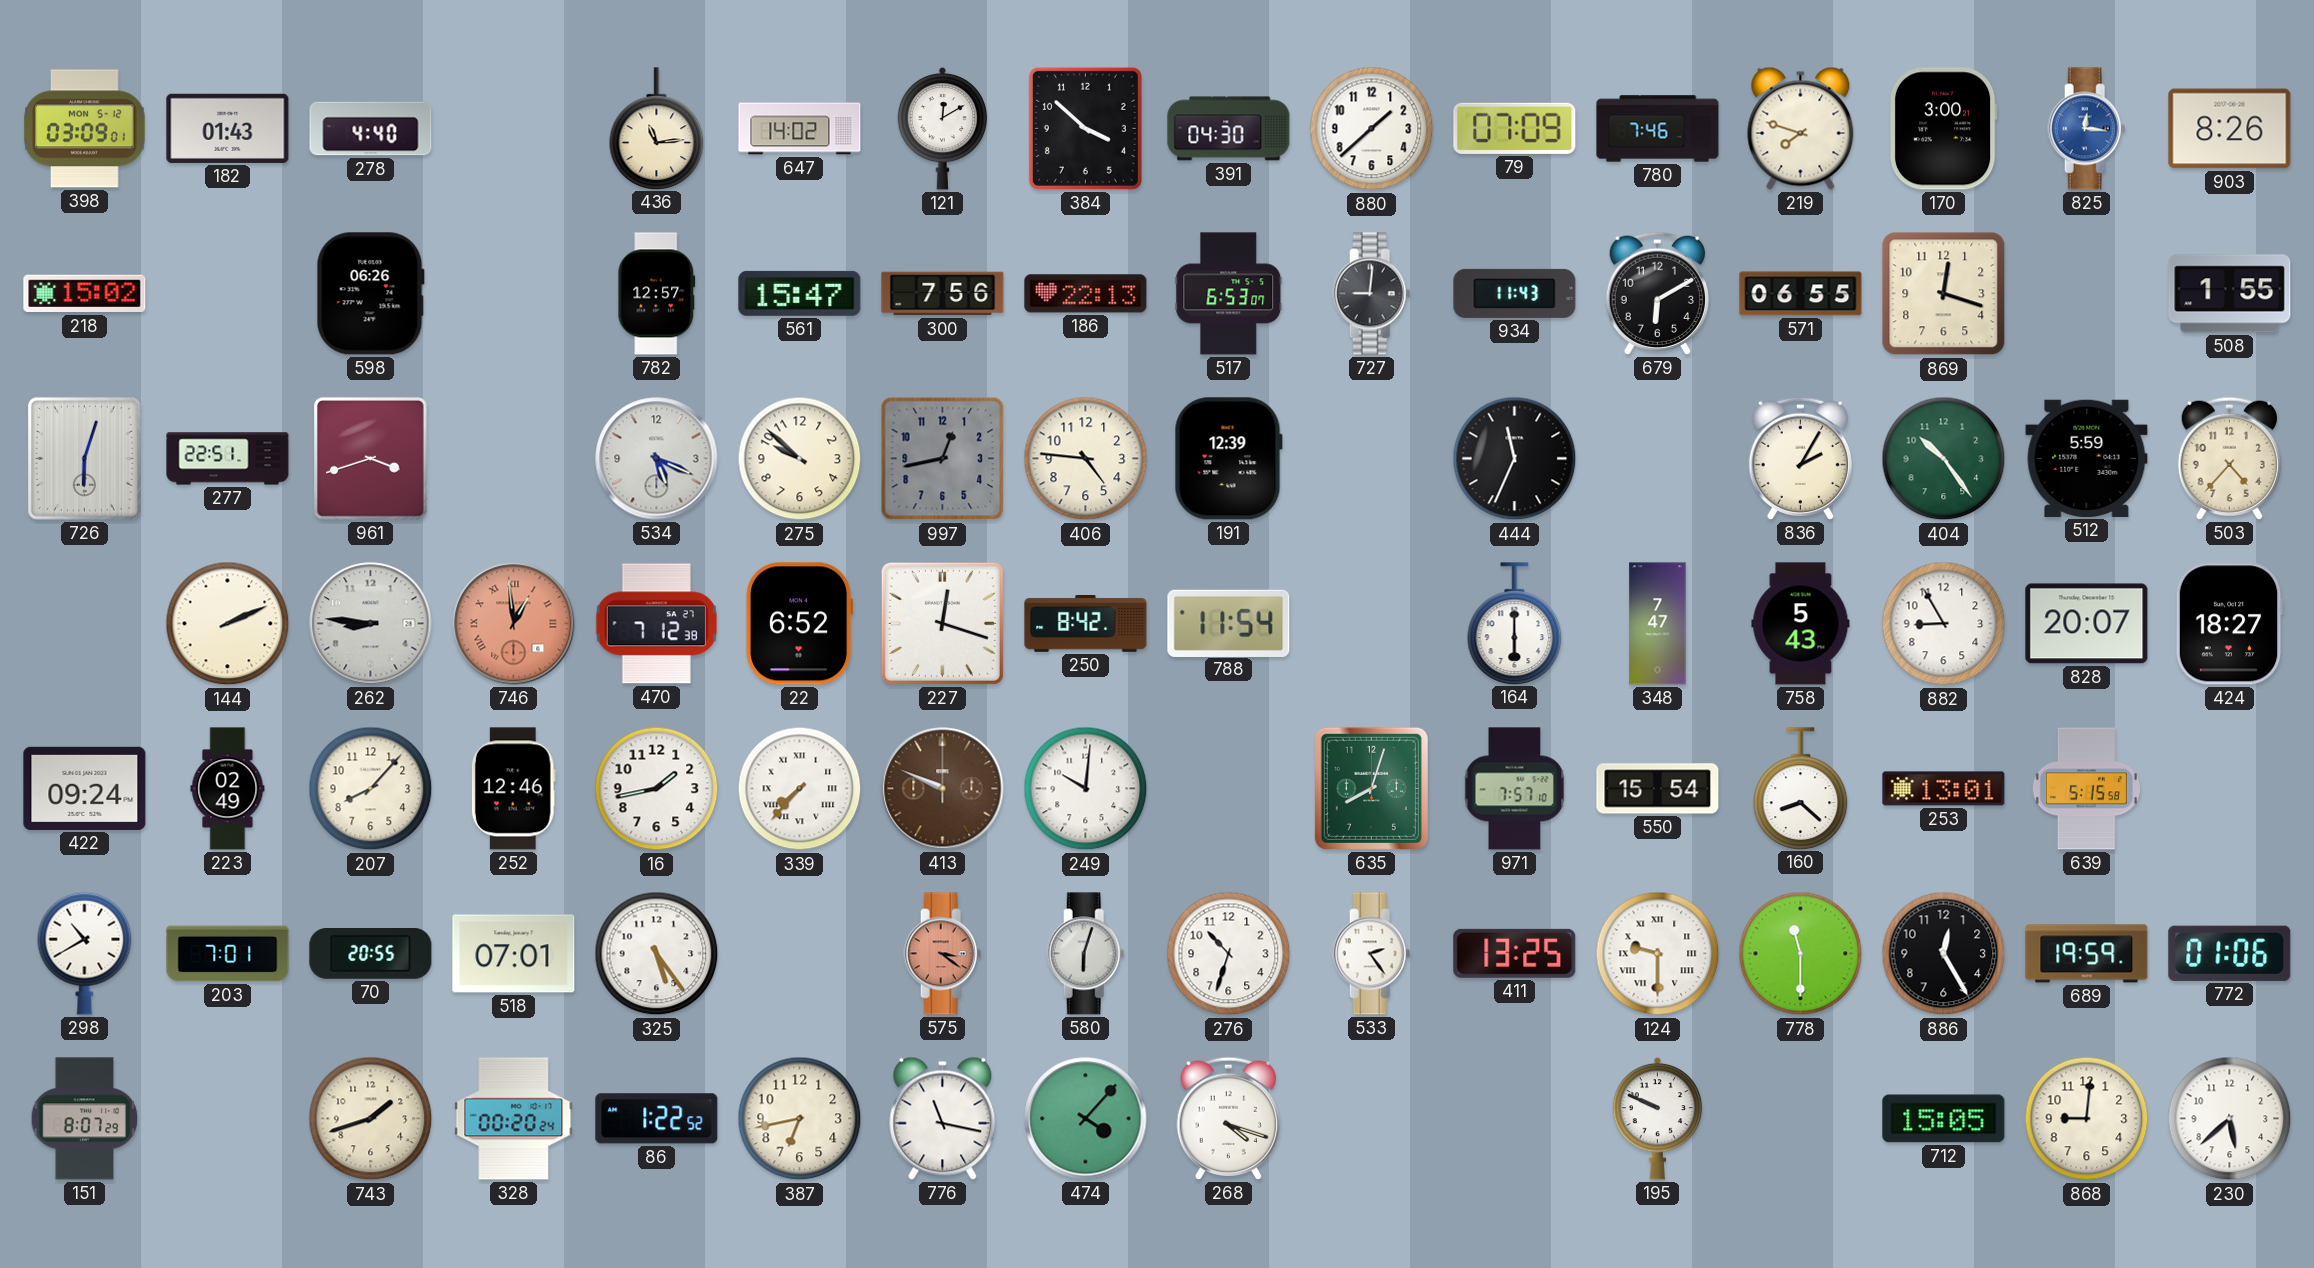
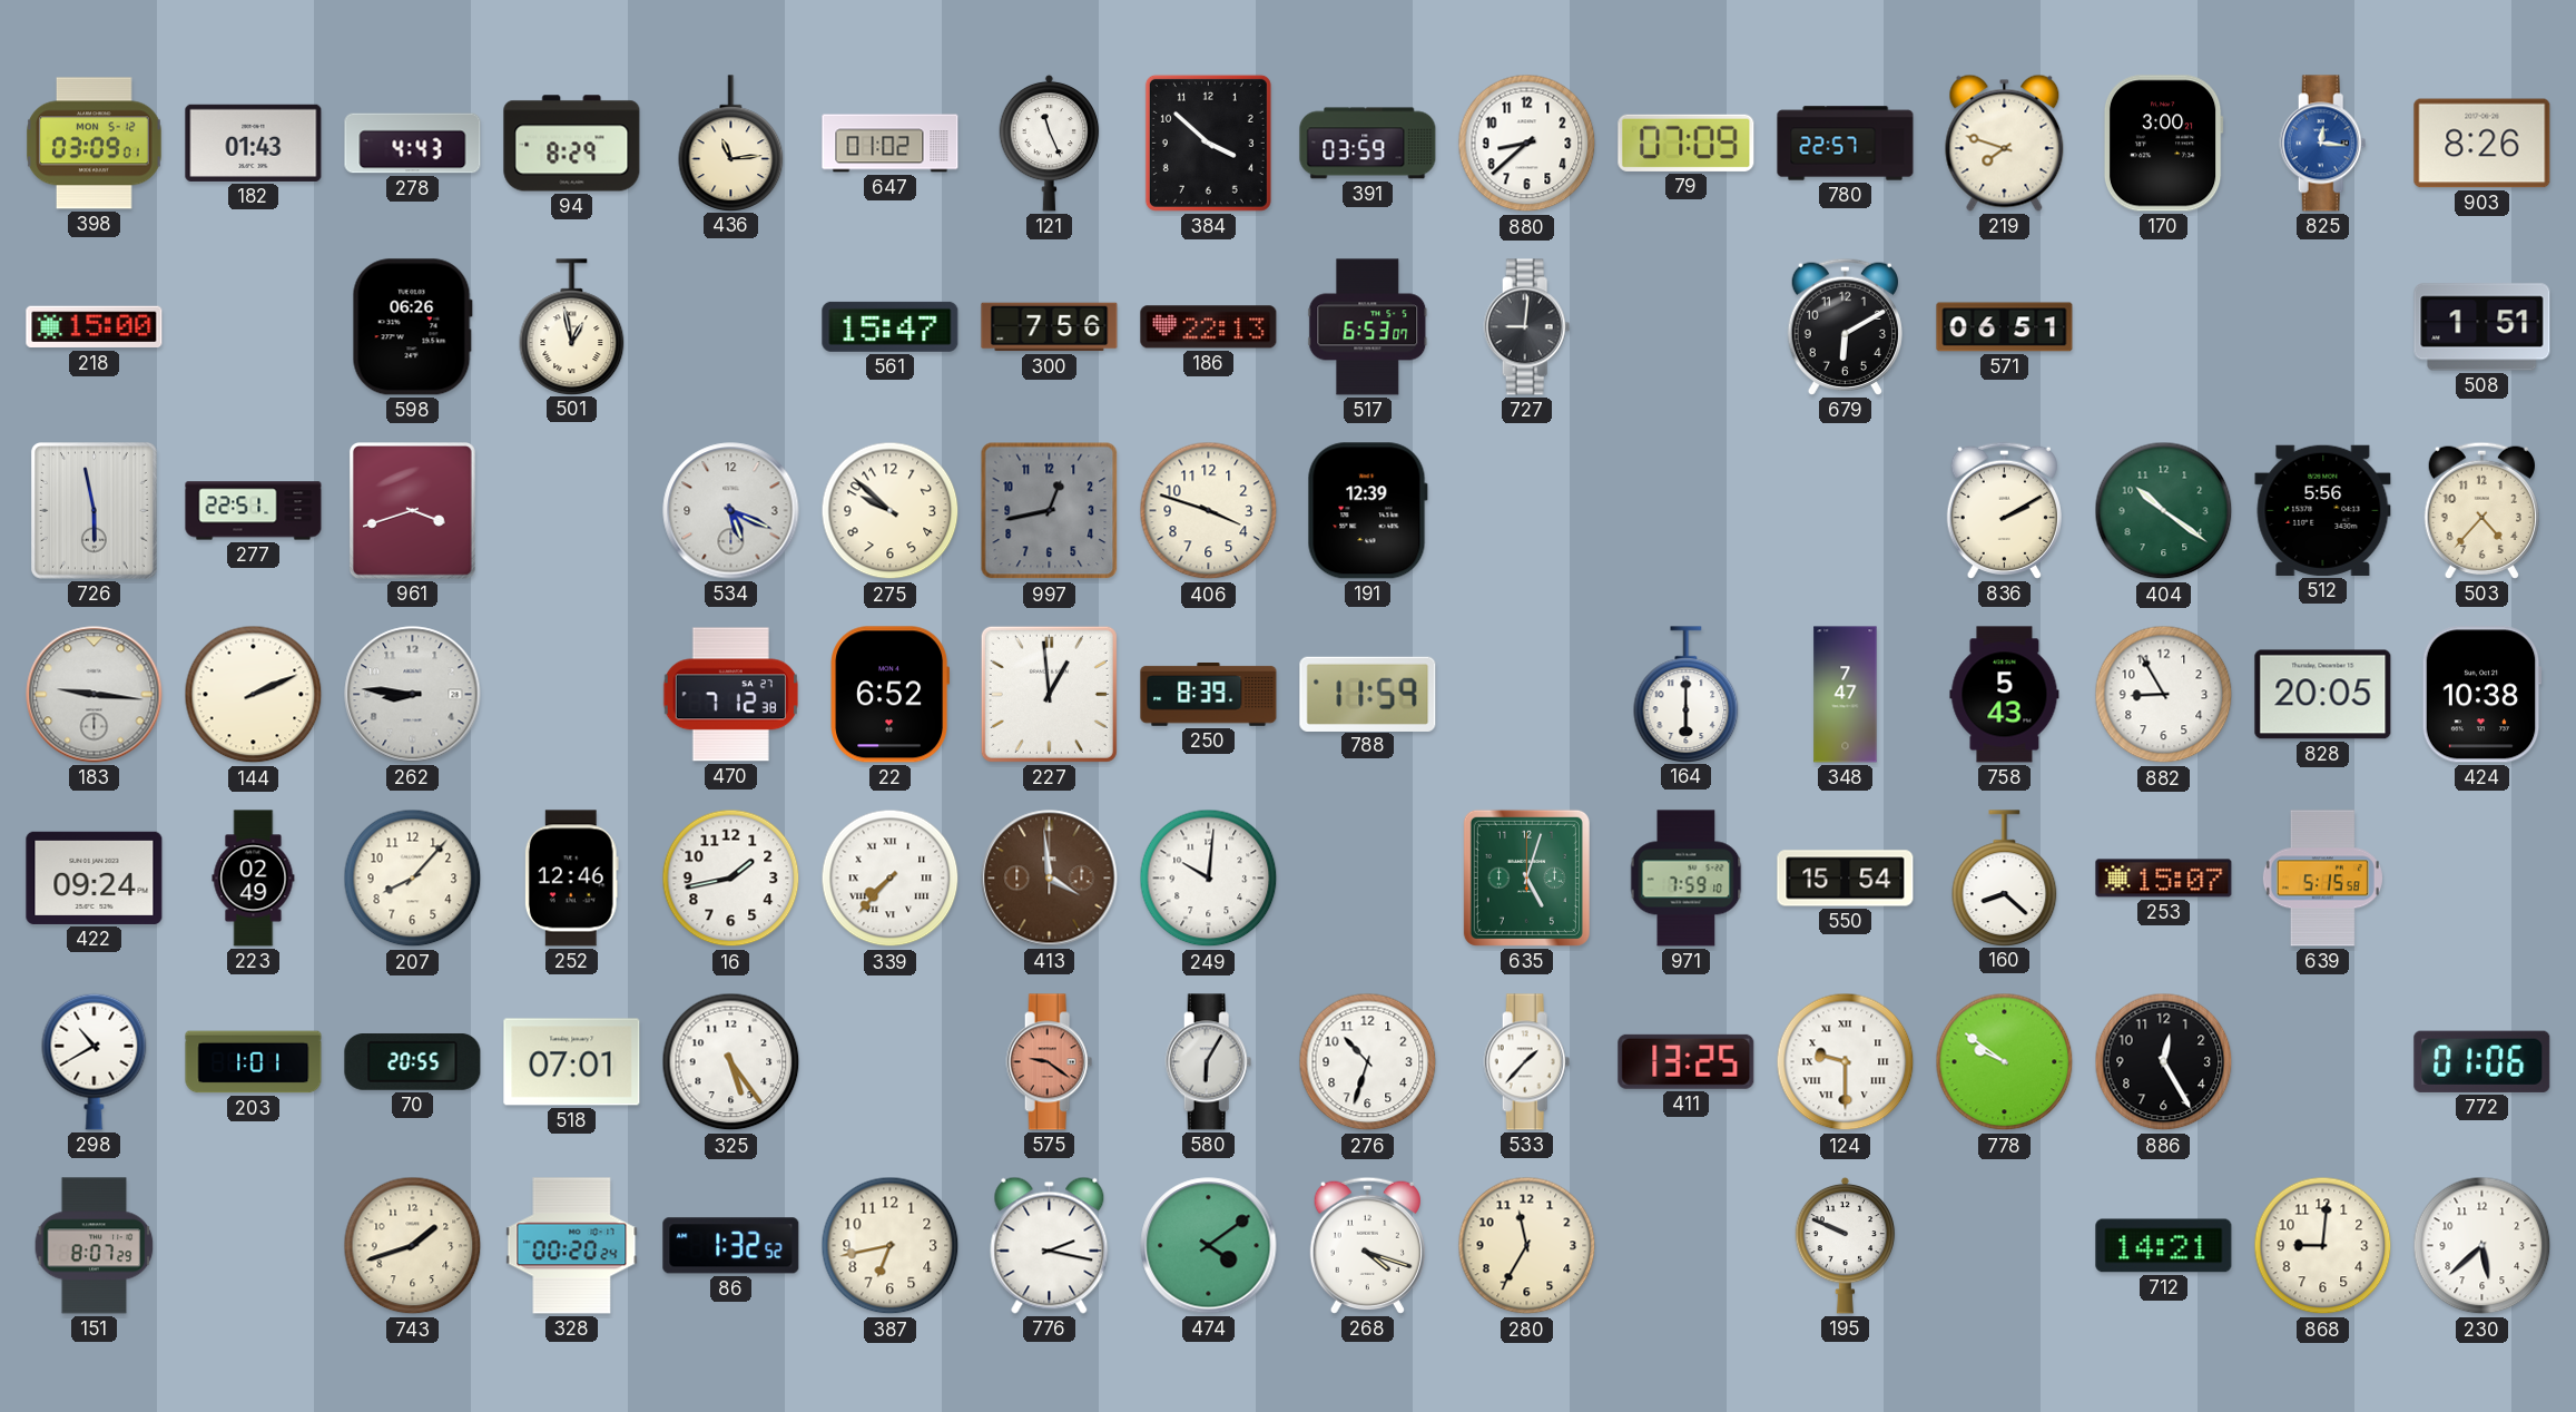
278: 4:40 -> 4:43
94: none -> 8:29
647: 14:02 -> 01:02
121: 12:10 -> 11:26
391: 04:30 -> 03:59
880: 1:38 -> 8:38
780: 7:46 -> 22:57
218: 15:02 -> 15:00
501: none -> 12:58
782: 12:57 -> none
934: 11:43 -> none
571: 06:55 -> 06:51
869: 12:18 -> none
508: 1:55 -> 1:51
726: 6:03 -> 5:58
406: 4:46 -> 3:48
444: 11:34 -> none
836: 2:05 -> 2:10
404: 10:24 -> 10:21
512: 5:59 -> 5:56
183: none -> 9:16
746: 12:59 -> none
227: 12:18 -> 12:59
250: 8:42 -> 8:39
788: 11:54 -> 11:59
828: 20:07 -> 20:05
424: 18:27 -> 10:38
413: 9:49 -> 3:59
635: 8:03 -> 5:03
971: 7:57 -> 7:59
253: 13:01 -> 15:07
203: 7:01 -> 1:01
575: 3:21 -> 9:21
580: 6:03 -> 6:05
533: 2:24 -> 1:37
778: 11:30 -> 9:51
689: 19:59 -> none
86: 1:22 -> 1:32
776: 11:17 -> 2:17
474: 4:07 -> 4:09
280: none -> 11:35
712: 15:05 -> 14:21
